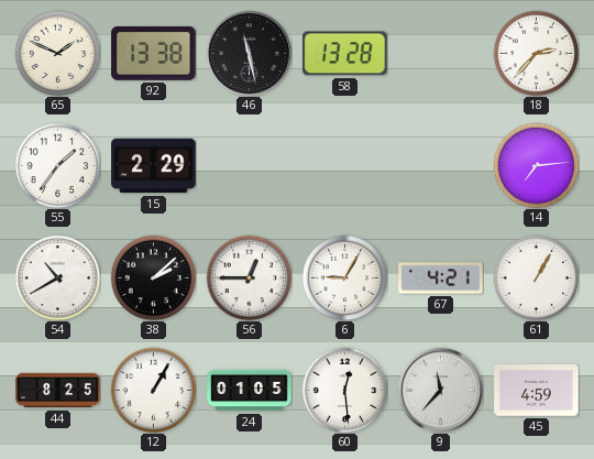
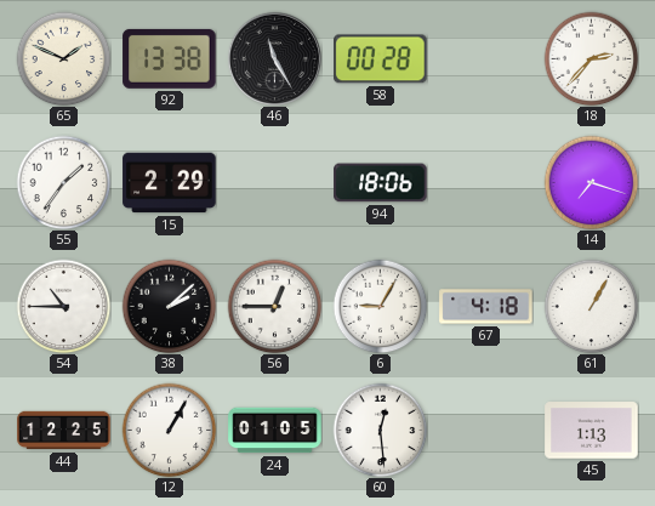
46: 11:28 -> 11:25
58: 13:28 -> 00:28
94: none -> 18:06
14: 7:14 -> 7:18
54: 10:40 -> 10:45
67: 4:21 -> 4:18
44: 8:25 -> 12:25
9: 11:37 -> none
45: 4:59 -> 1:13
